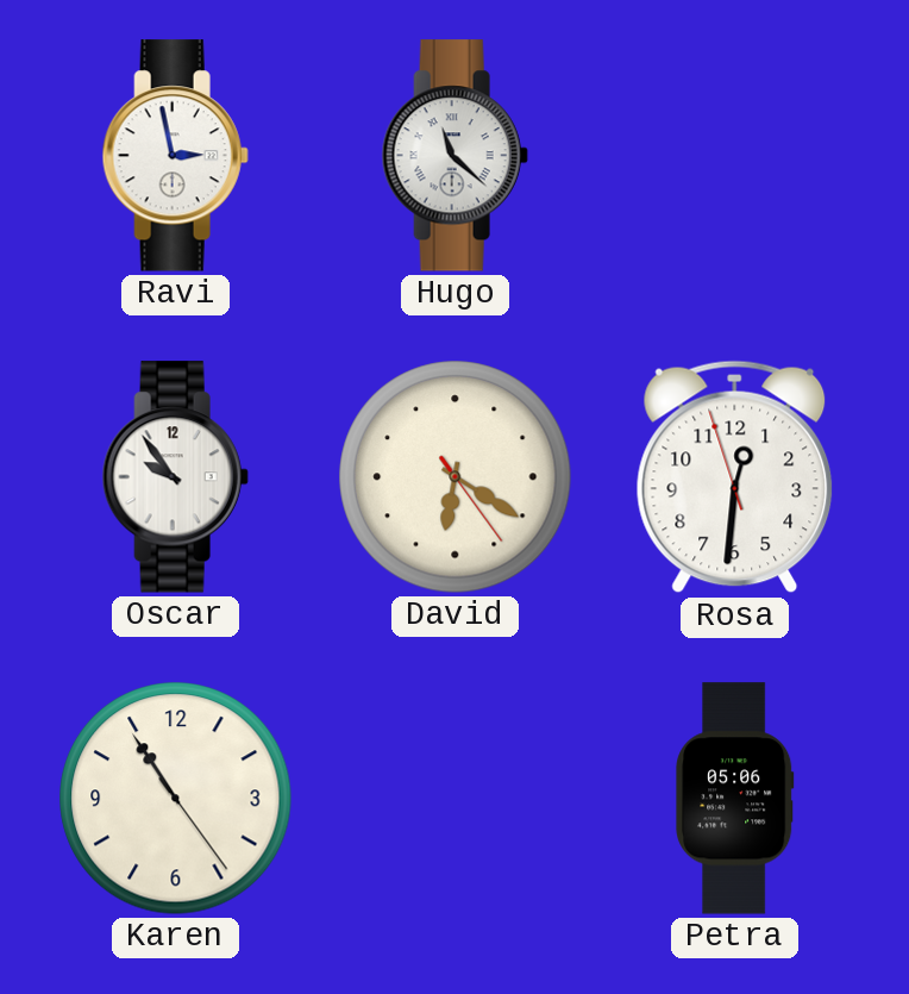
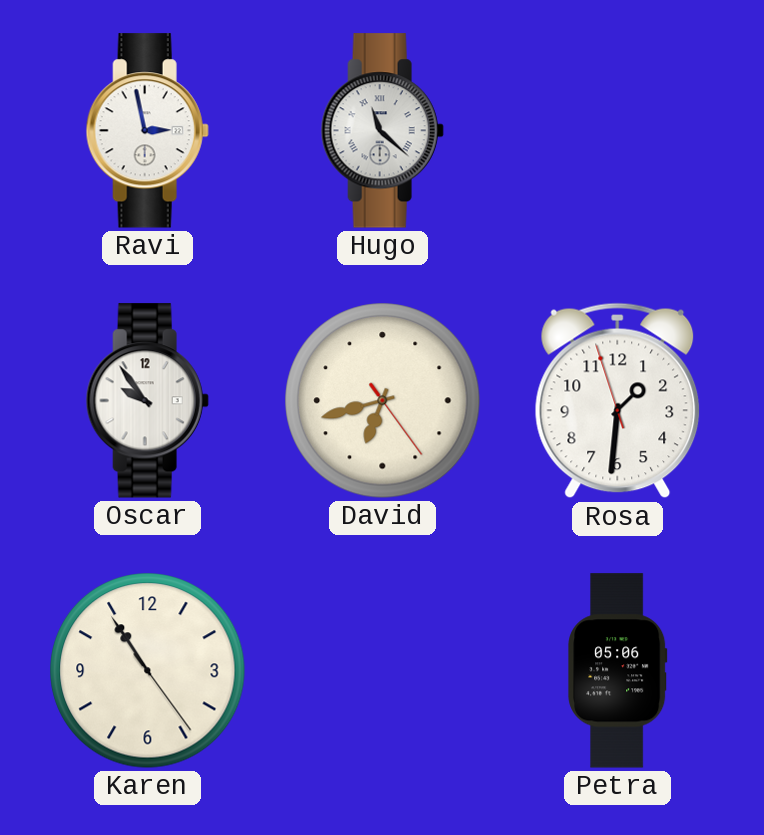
David: 6:20 -> 6:42
Rosa: 12:30 -> 1:30
